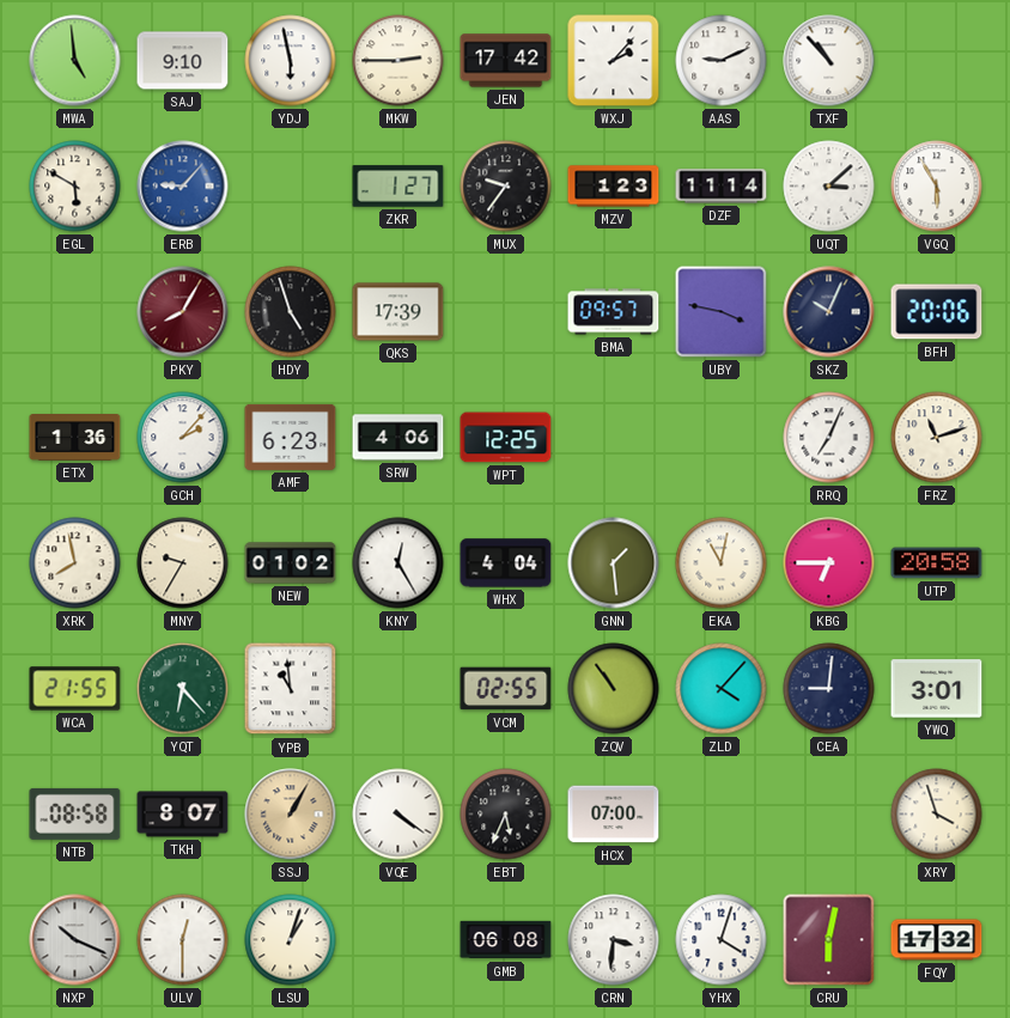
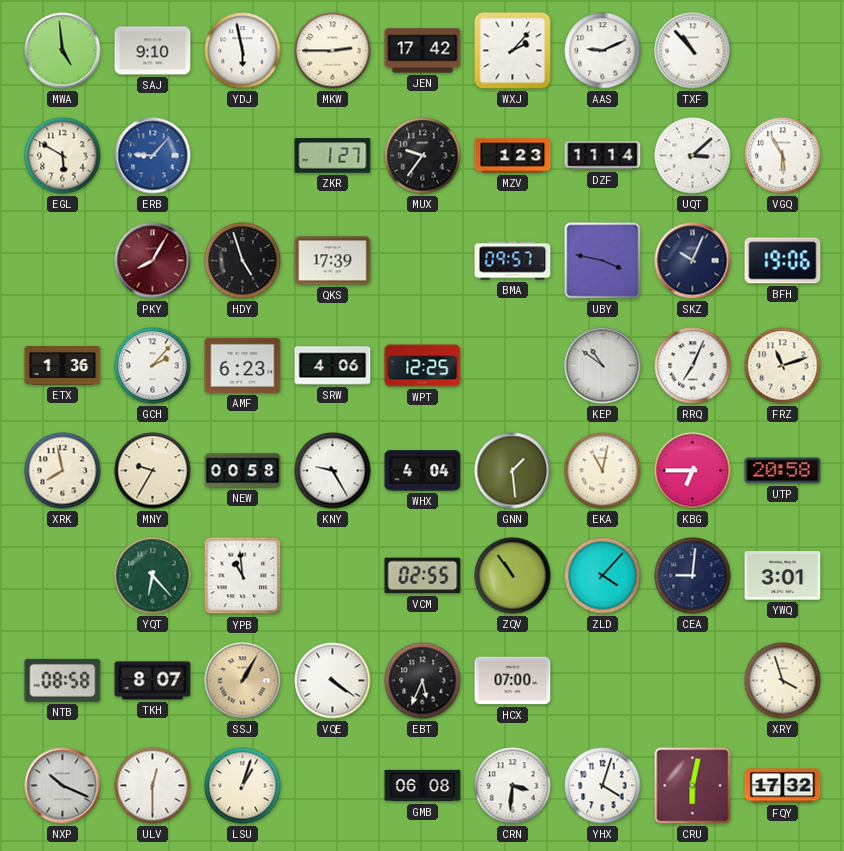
BFH: 20:06 -> 19:06
KEP: none -> 10:51
NEW: 01:02 -> 00:58
KNY: 12:25 -> 9:25
WCA: 21:55 -> none
